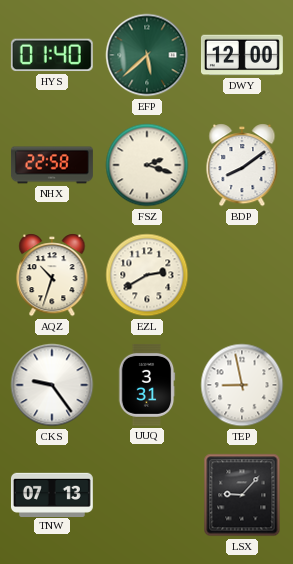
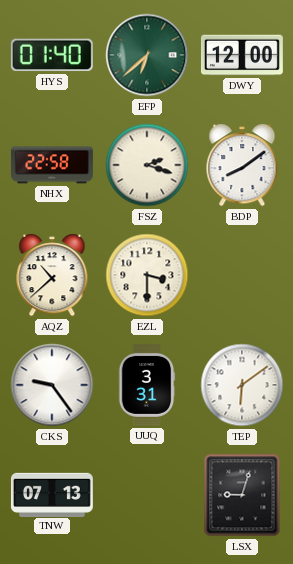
EFP: 5:38 -> 6:38
AQZ: 10:33 -> 10:38
EZL: 2:40 -> 3:30
TEP: 8:58 -> 6:09
LSX: 9:07 -> 9:03
